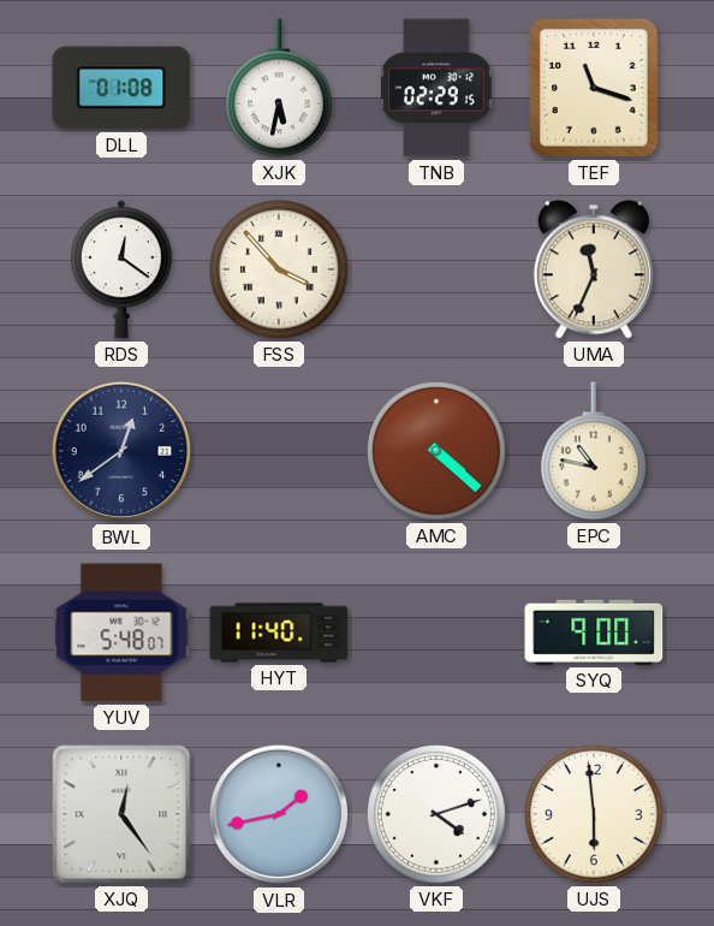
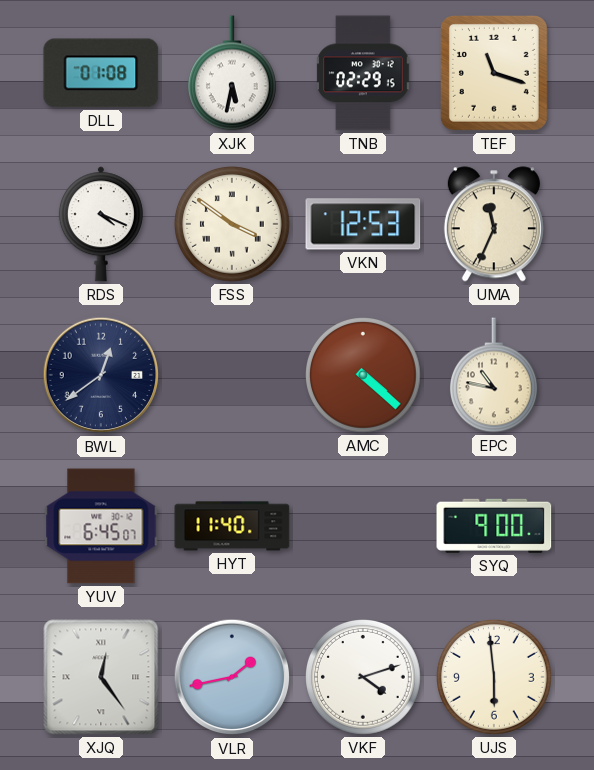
RDS: 12:21 -> 4:19
FSS: 3:53 -> 3:51
VKN: none -> 12:53
YUV: 5:48 -> 6:45
